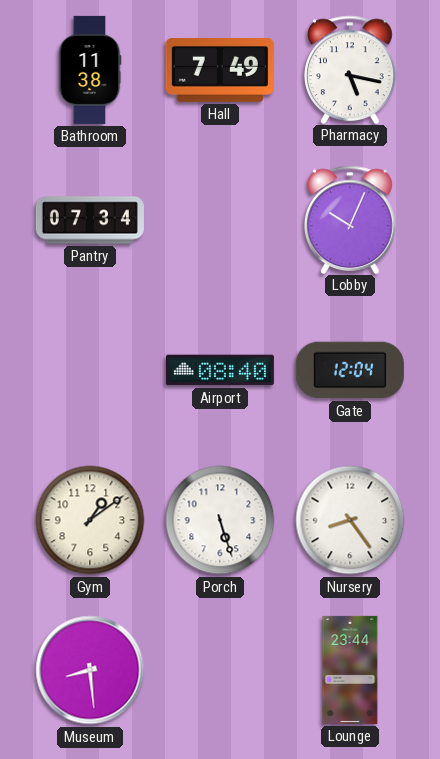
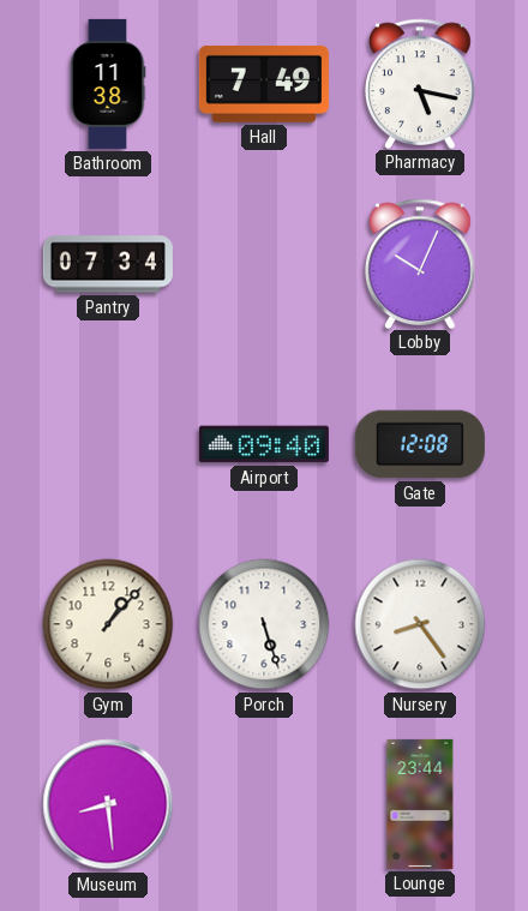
Airport: 08:40 -> 09:40
Gate: 12:04 -> 12:08
Gym: 1:09 -> 1:07
